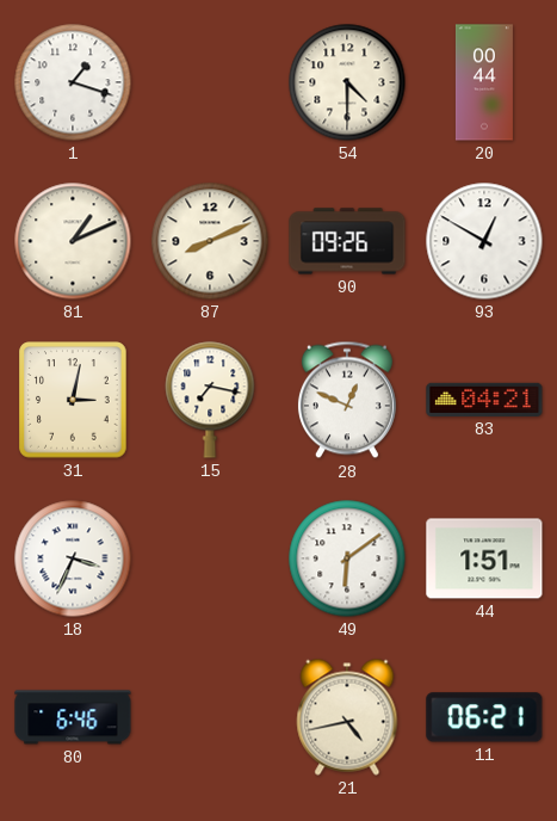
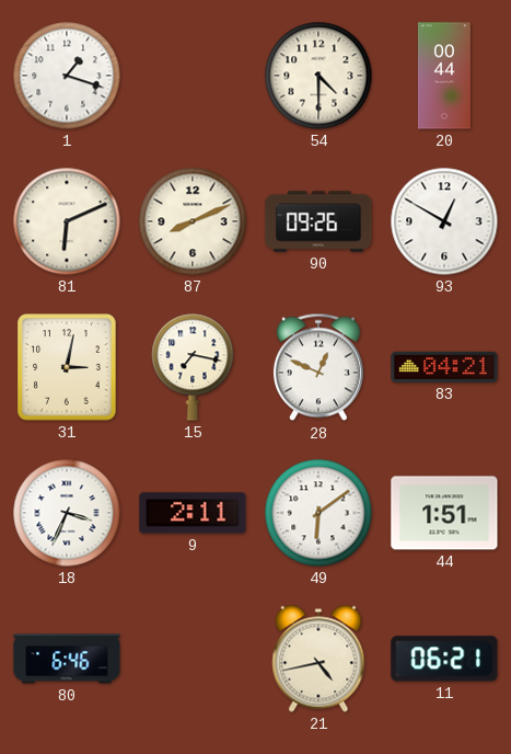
81: 1:11 -> 6:11
9: none -> 2:11
